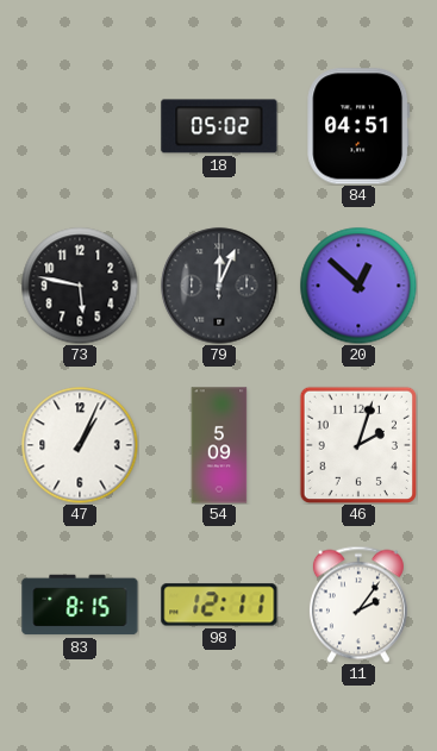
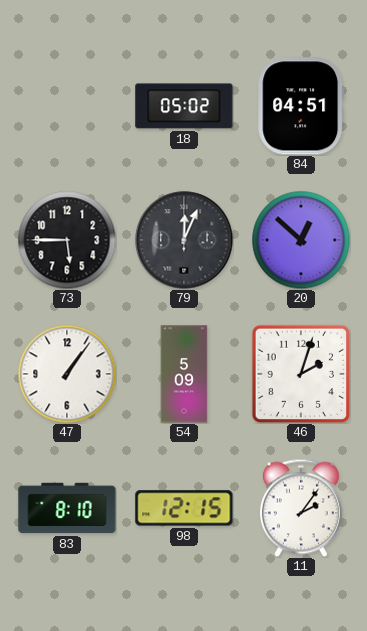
73: 5:47 -> 5:45
47: 1:04 -> 1:06
83: 8:15 -> 8:10
98: 12:11 -> 12:15
